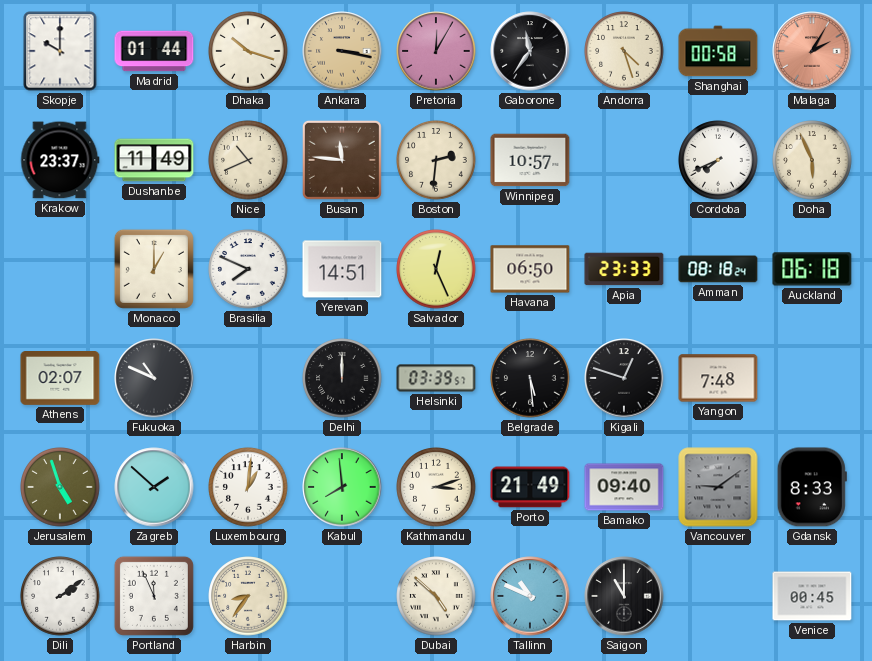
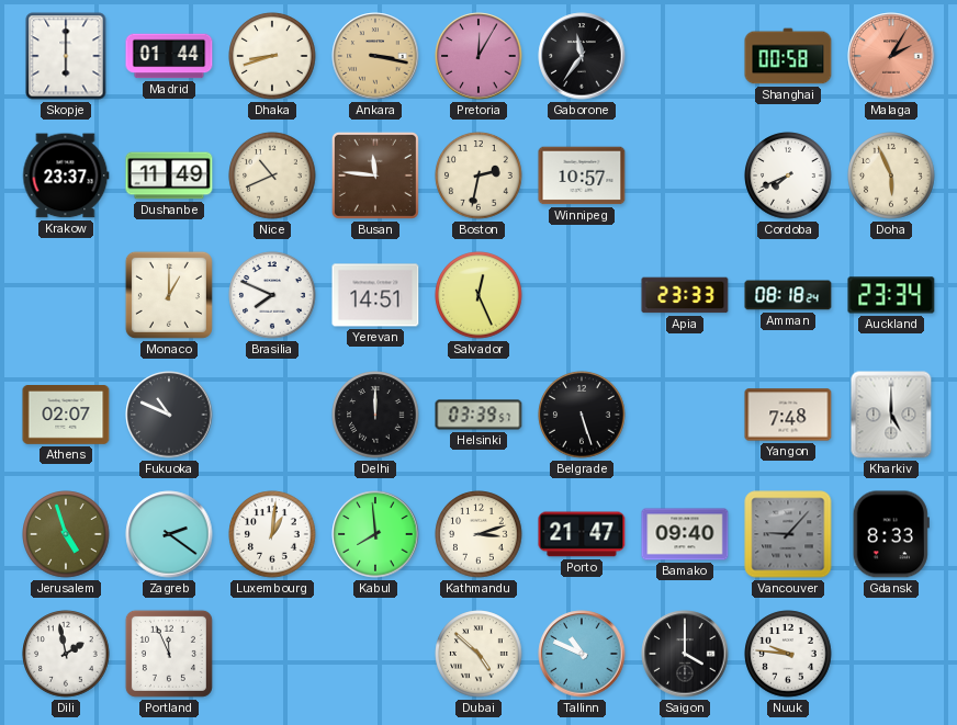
Skopje: 10:00 -> 6:00
Dhaka: 10:18 -> 8:42
Andorra: 4:27 -> none
Boston: 2:31 -> 2:32
Havana: 06:50 -> none
Auckland: 06:18 -> 23:34
Belgrade: 5:29 -> 5:27
Kigali: 12:48 -> none
Kharkiv: none -> 5:00
Zagreb: 1:52 -> 2:21
Porto: 21:49 -> 21:47
Vancouver: 9:09 -> 9:07
Dili: 2:09 -> 1:58
Harbin: 8:36 -> none
Saigon: 11:00 -> 4:00
Nuuk: none -> 9:46
Venice: 00:45 -> none
